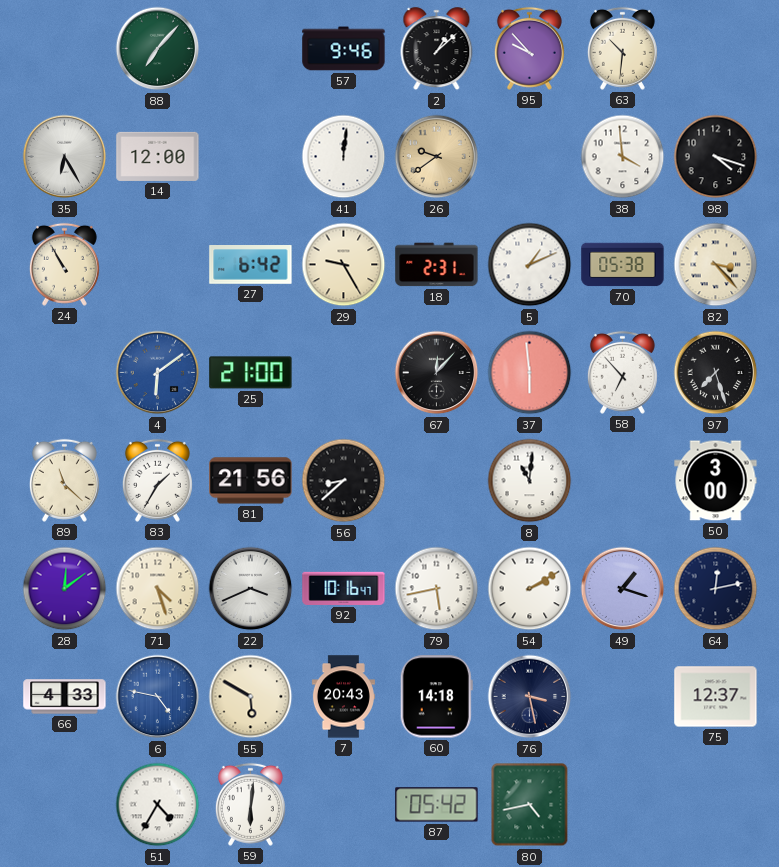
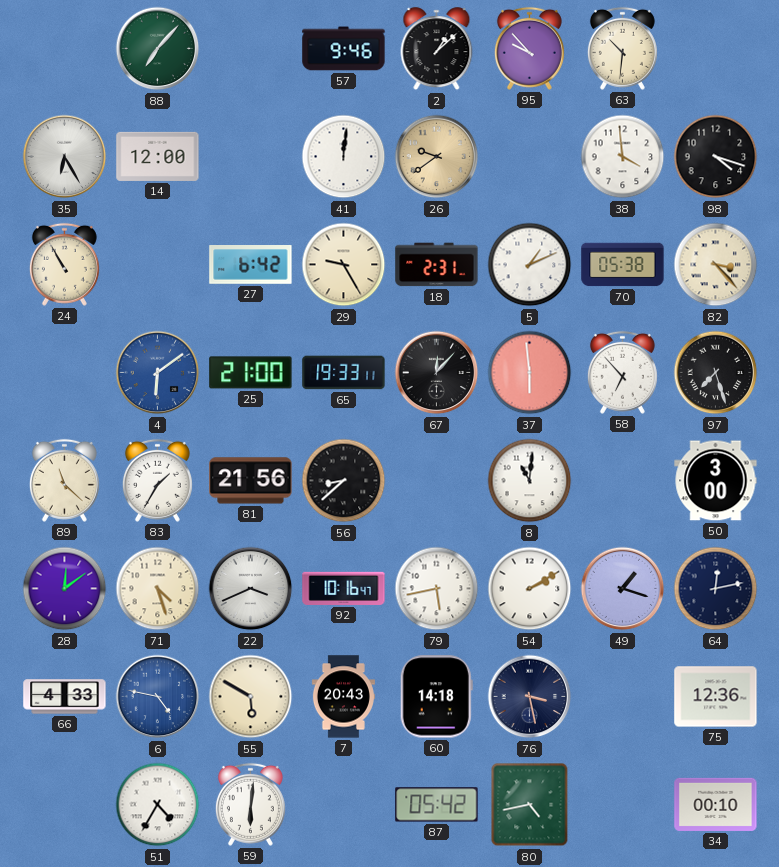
65: none -> 19:33
75: 12:37 -> 12:36
34: none -> 00:10
